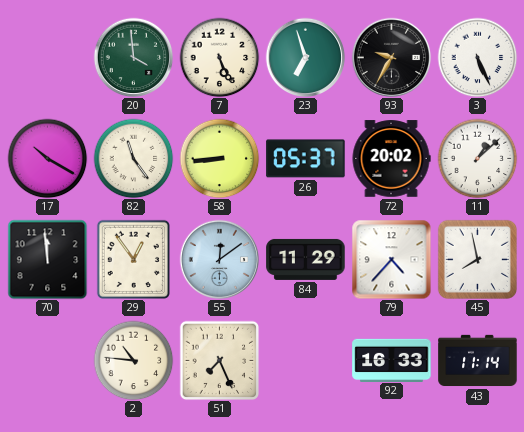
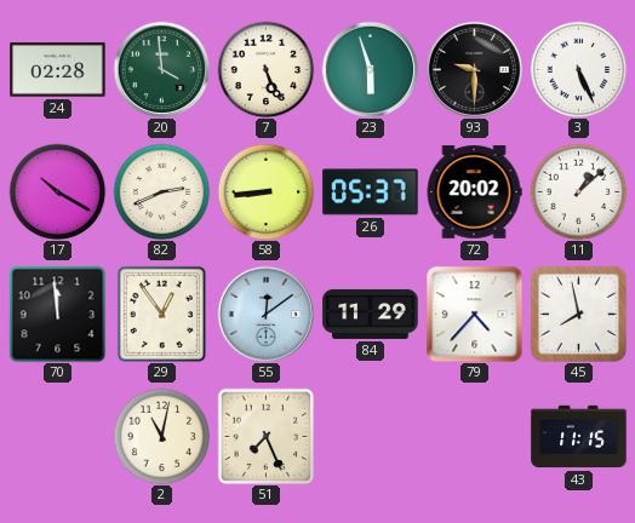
24: none -> 02:28
23: 6:57 -> 5:57
93: 9:35 -> 9:30
82: 11:24 -> 2:41
2: 10:46 -> 11:02
92: 16:33 -> none
43: 11:14 -> 11:15
